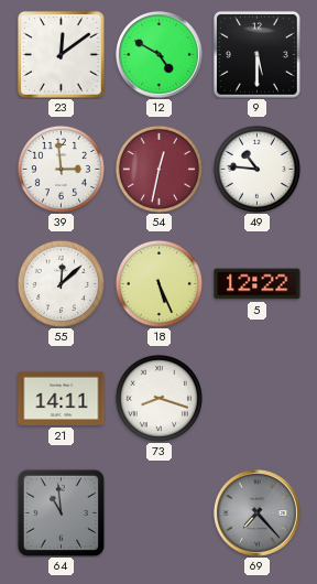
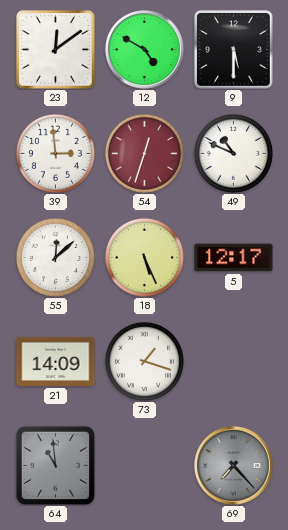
54: 12:32 -> 12:33
49: 10:46 -> 10:49
5: 12:22 -> 12:17
21: 14:11 -> 14:09
73: 8:18 -> 1:18
